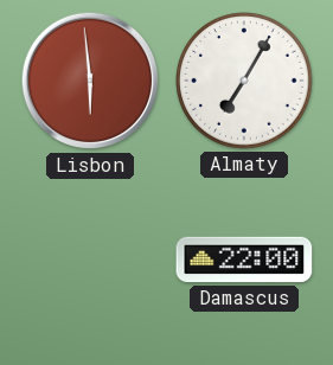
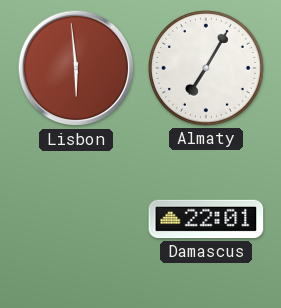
Damascus: 22:00 -> 22:01
